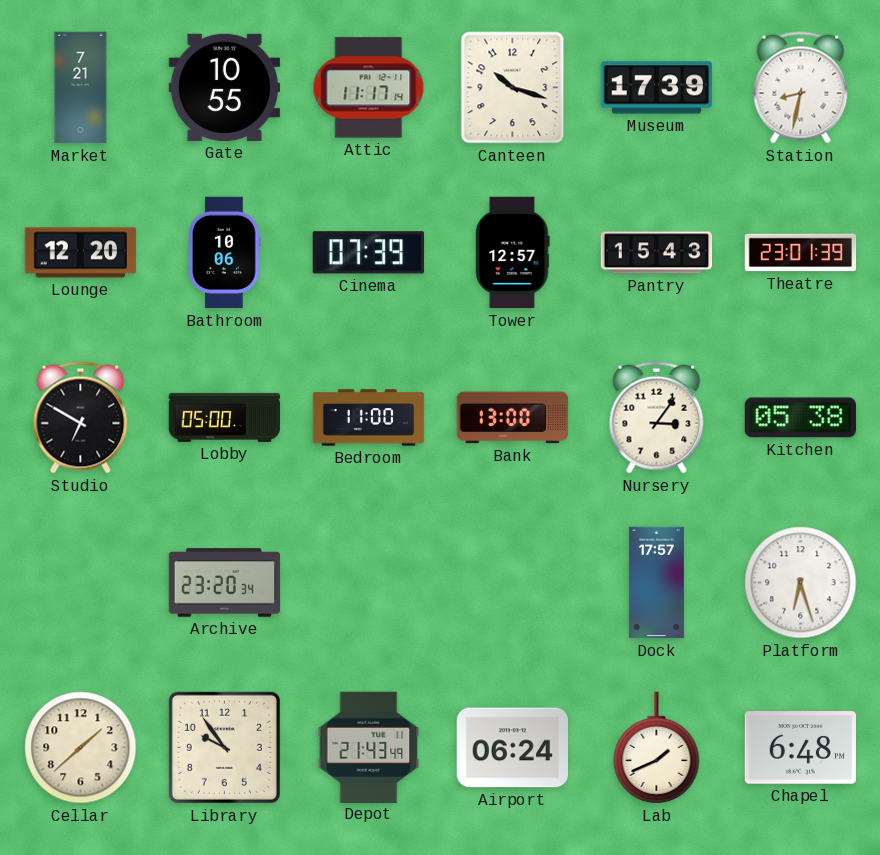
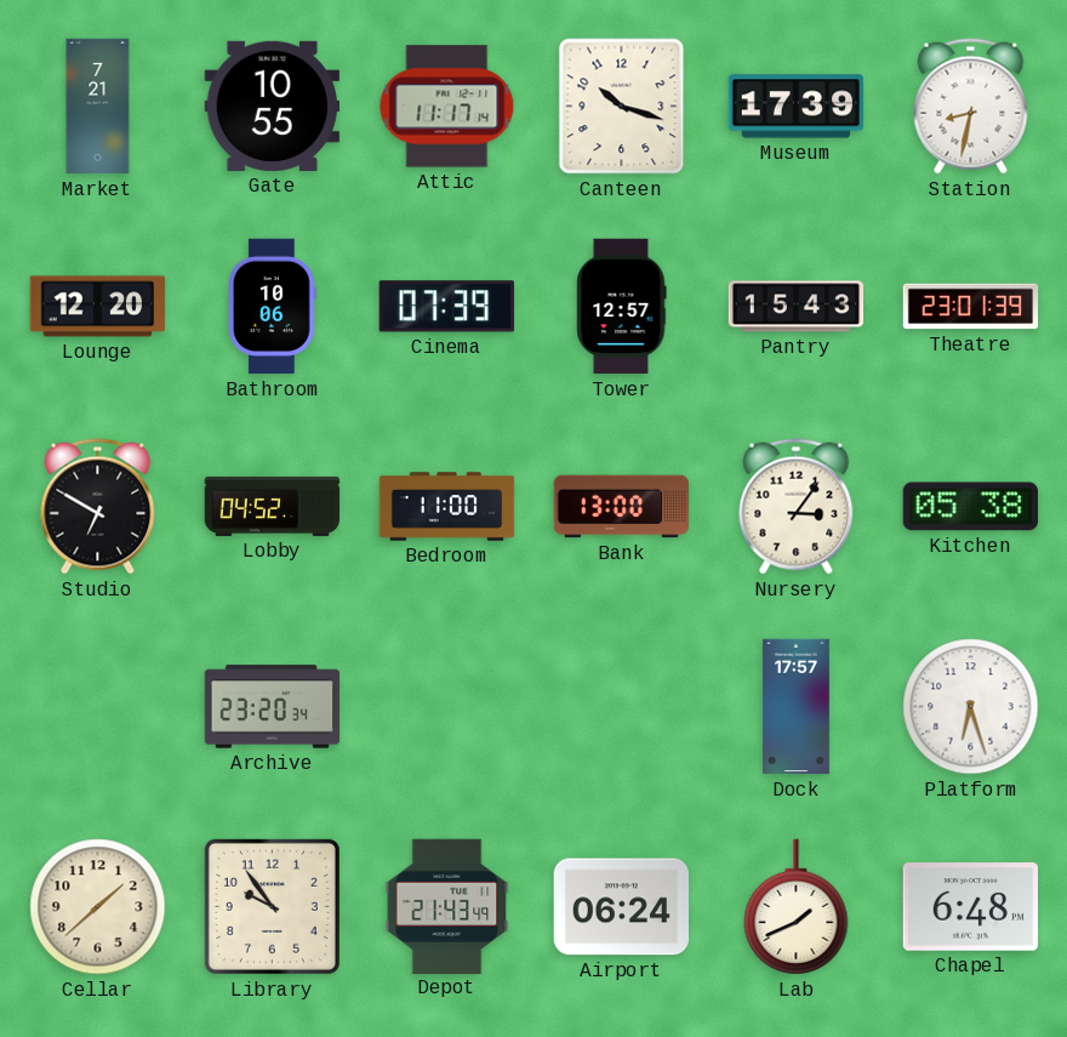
Lobby: 05:00 -> 04:52
